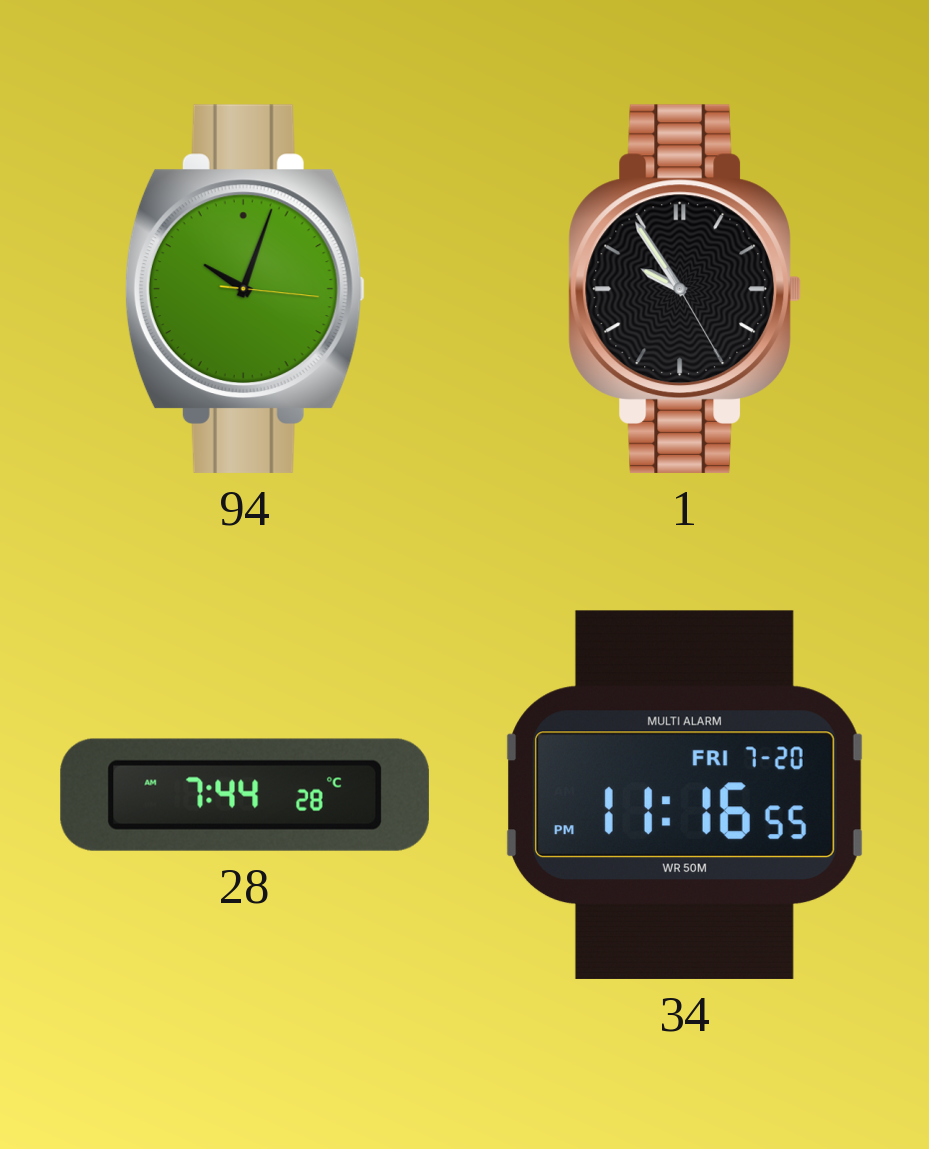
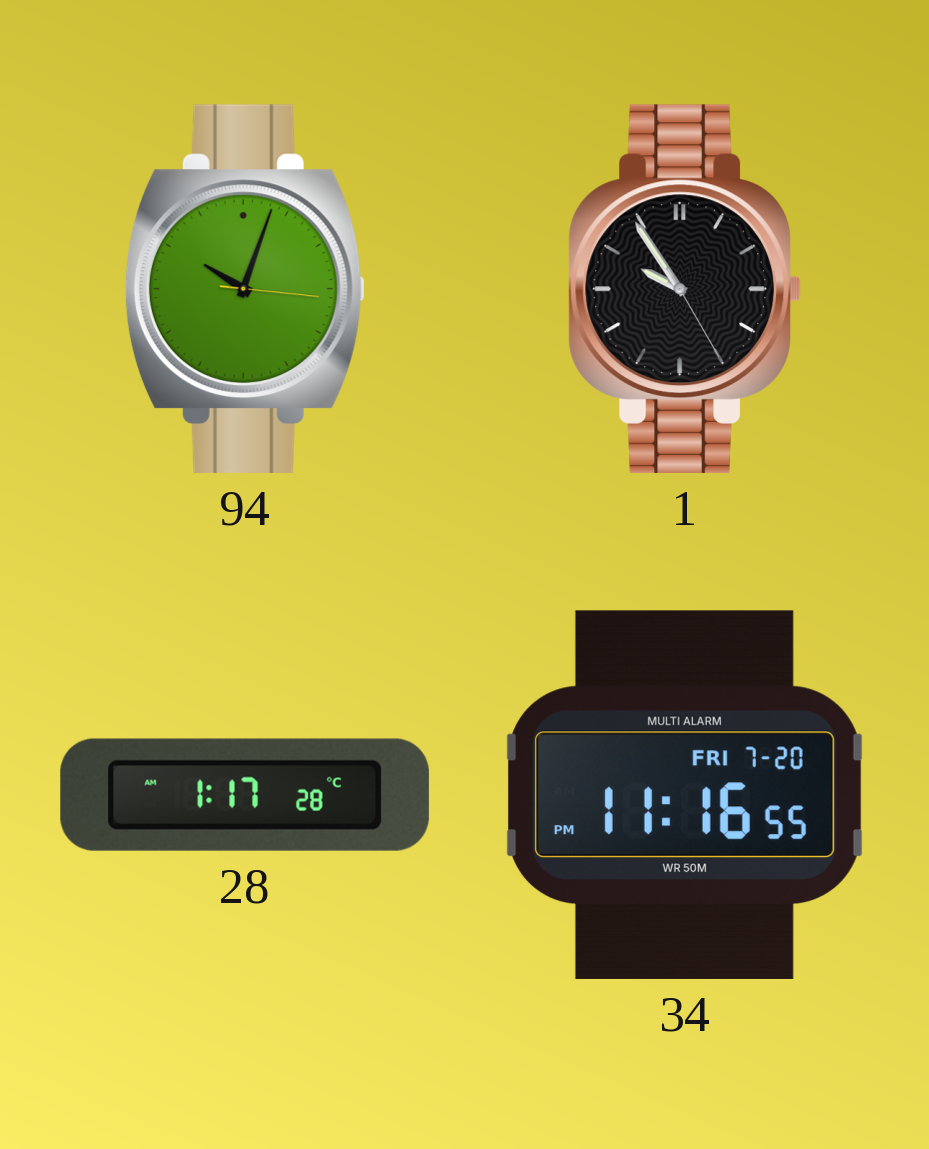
28: 7:44 -> 1:17
